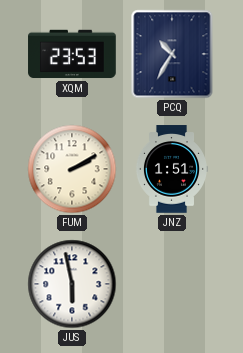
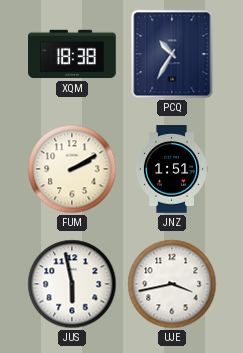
XQM: 23:53 -> 18:38
UJE: none -> 3:43
